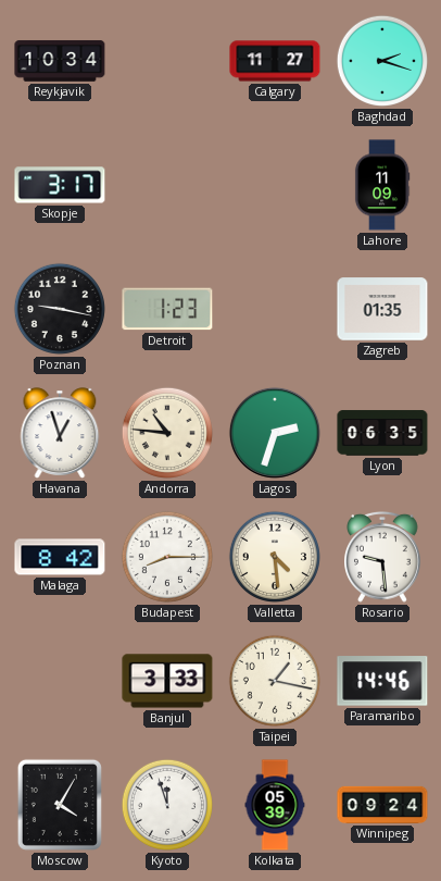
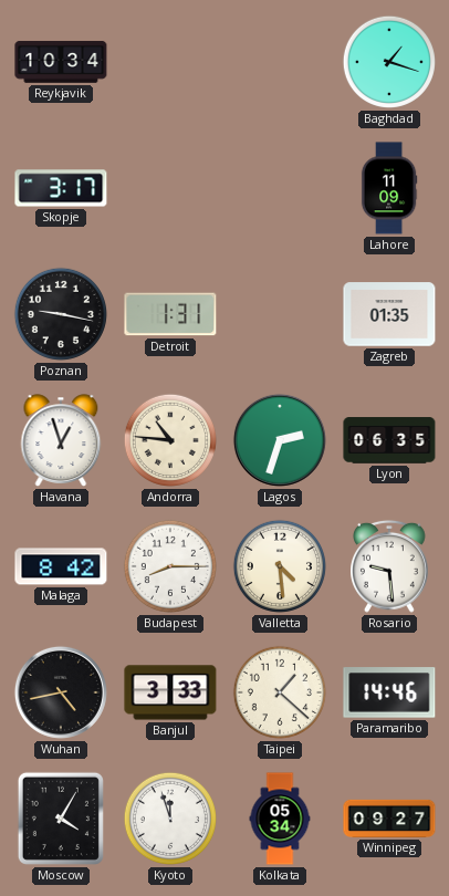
Calgary: 11:27 -> none
Baghdad: 2:18 -> 1:18
Detroit: 1:23 -> 1:31
Wuhan: none -> 4:43
Taipei: 1:17 -> 1:22
Kolkata: 05:39 -> 05:34
Winnipeg: 09:24 -> 09:27
